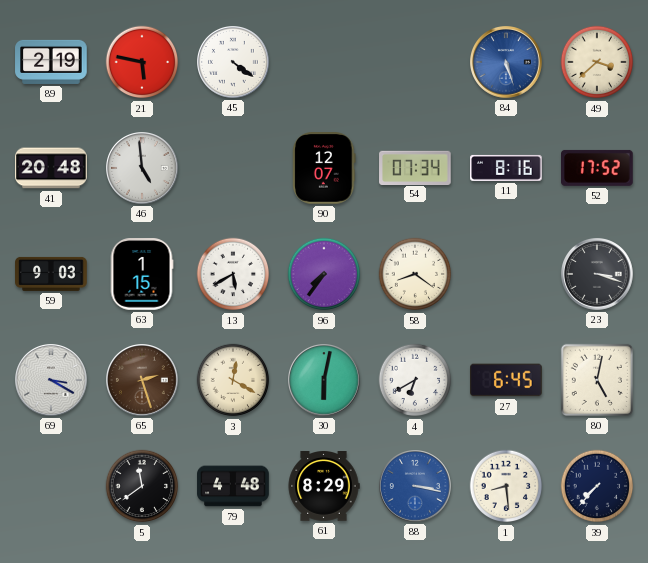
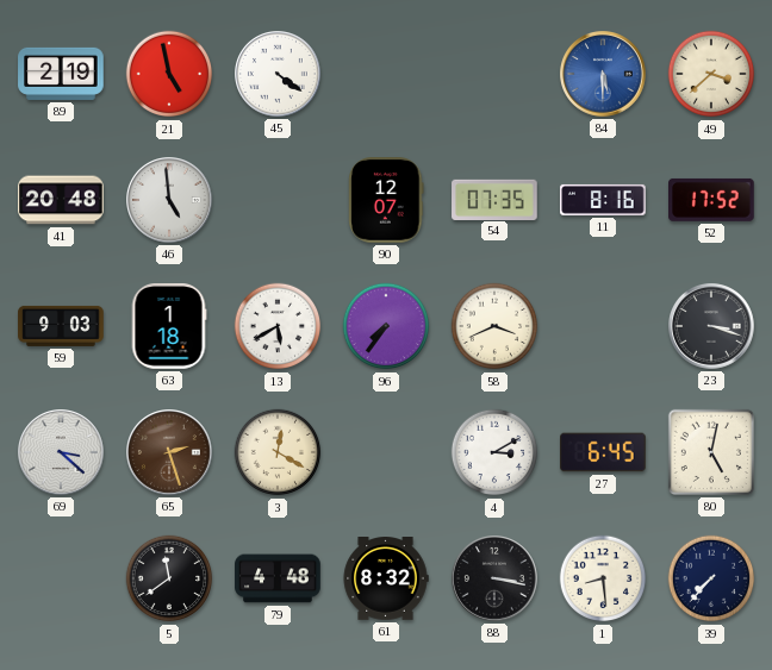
21: 5:47 -> 4:58
84: 5:27 -> 5:30
54: 07:34 -> 07:35
63: 1:15 -> 1:18
58: 8:21 -> 3:41
69: 3:20 -> 3:22
30: 6:02 -> none
4: 6:40 -> 3:10
61: 8:29 -> 8:32
88 dial: blue -> black
